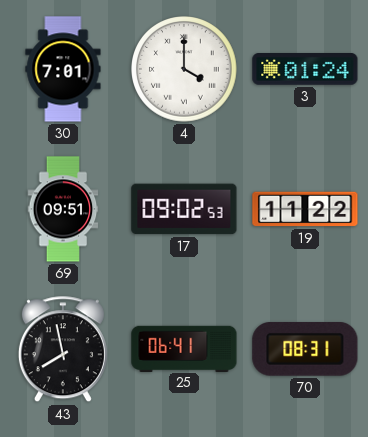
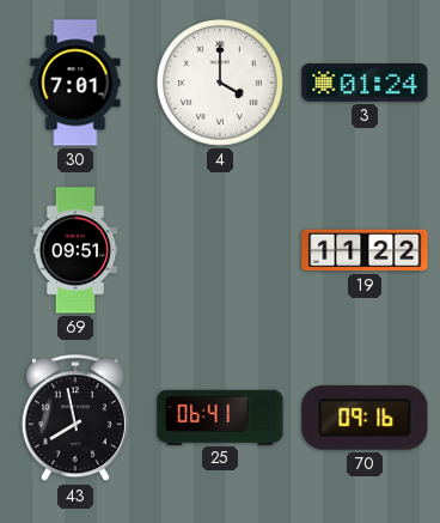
17: 09:02 -> none
70: 08:31 -> 09:16
